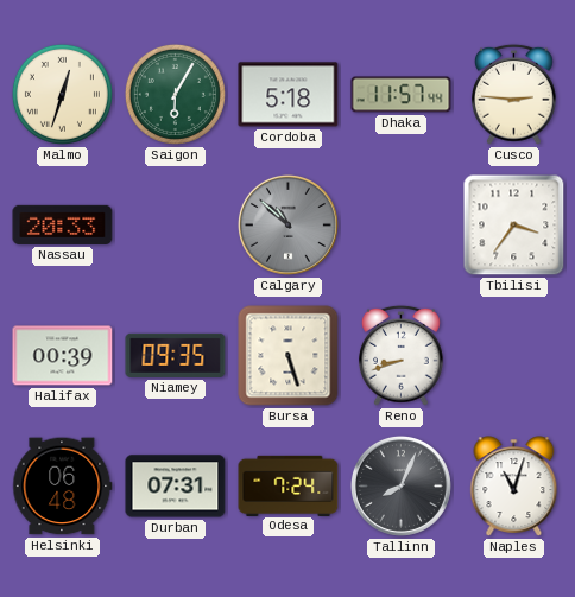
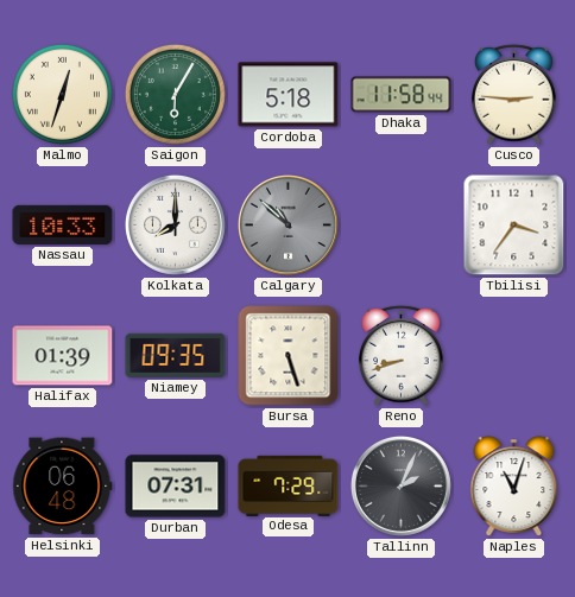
Dhaka: 11:57 -> 11:58
Nassau: 20:33 -> 10:33
Kolkata: none -> 8:00
Halifax: 00:39 -> 01:39
Odesa: 7:24 -> 7:29
Tallinn: 8:04 -> 2:04
